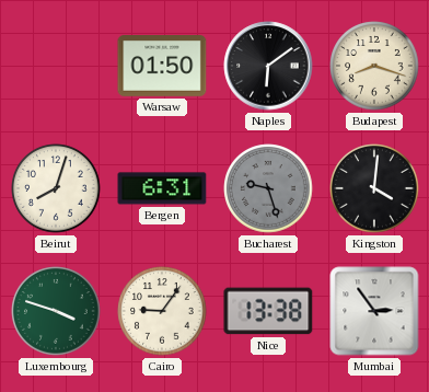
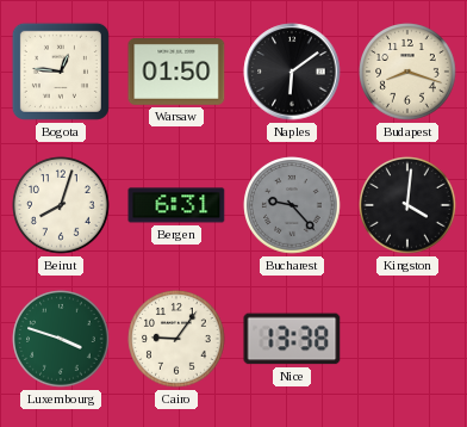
Bogota: none -> 12:46
Bucharest: 9:27 -> 9:23
Mumbai: 2:54 -> none
